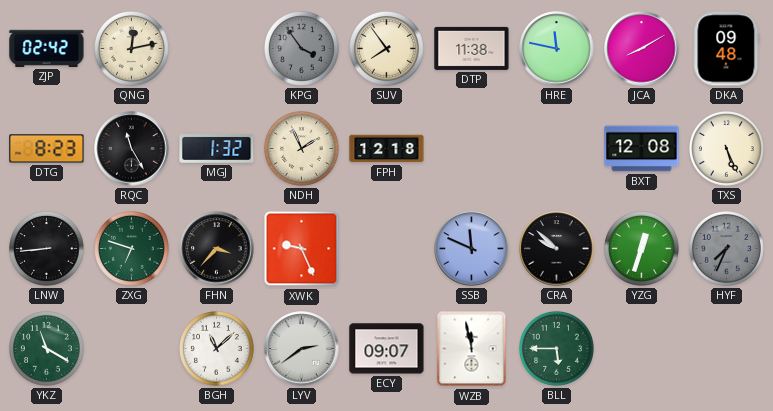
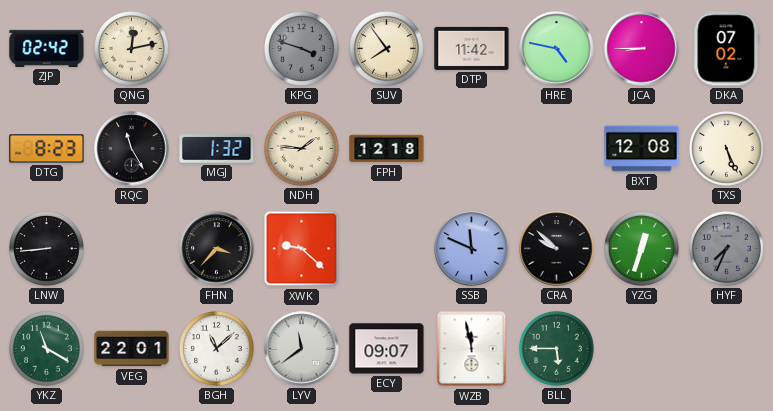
KPG: 3:54 -> 3:48
DTP: 11:38 -> 11:42
HRE: 11:47 -> 4:47
JCA: 8:10 -> 8:45
DKA: 09:48 -> 07:02
NDH: 1:56 -> 1:46
ZXG: 6:48 -> none
XWK: 9:26 -> 9:22
VEG: none -> 22:01
LYV: 2:39 -> 11:39
